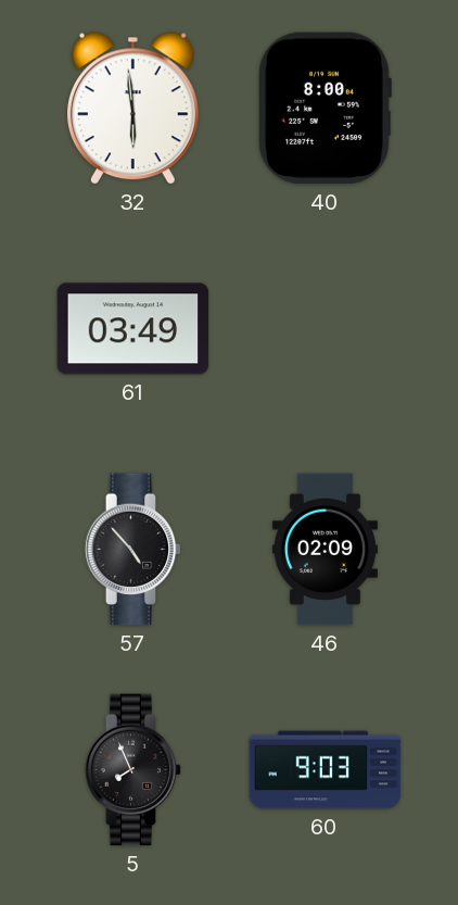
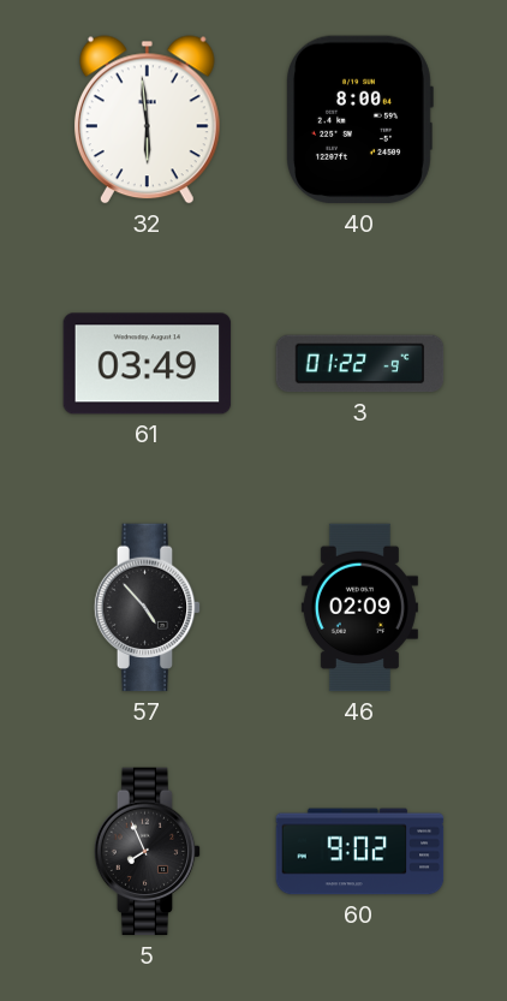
3: none -> 01:22
60: 9:03 -> 9:02
